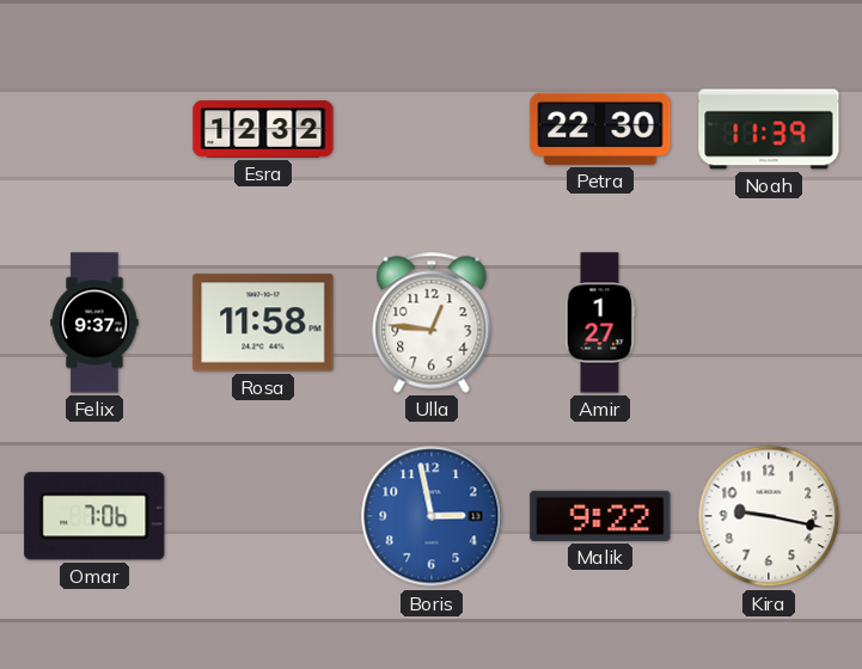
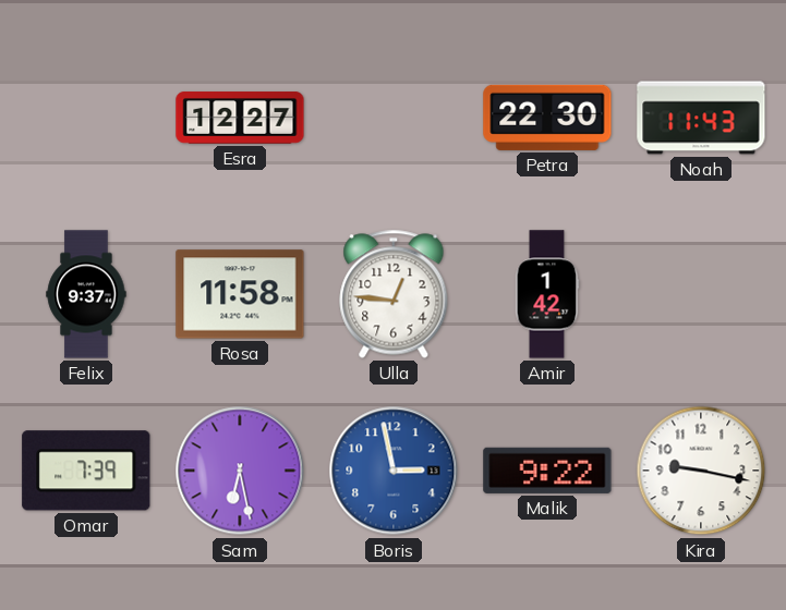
Esra: 12:32 -> 12:27
Noah: 11:39 -> 11:43
Amir: 1:27 -> 1:42
Omar: 7:06 -> 7:39
Sam: none -> 6:28
